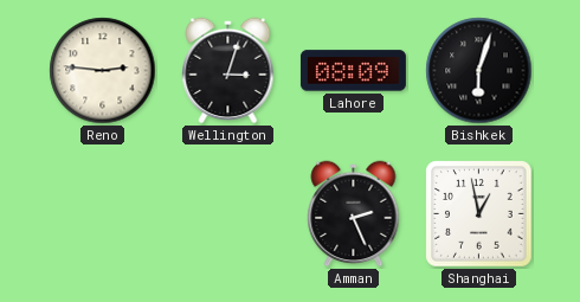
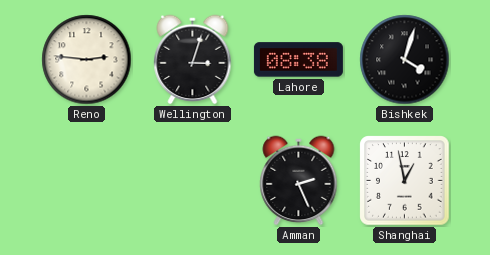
Lahore: 08:09 -> 08:38
Bishkek: 6:03 -> 4:03
